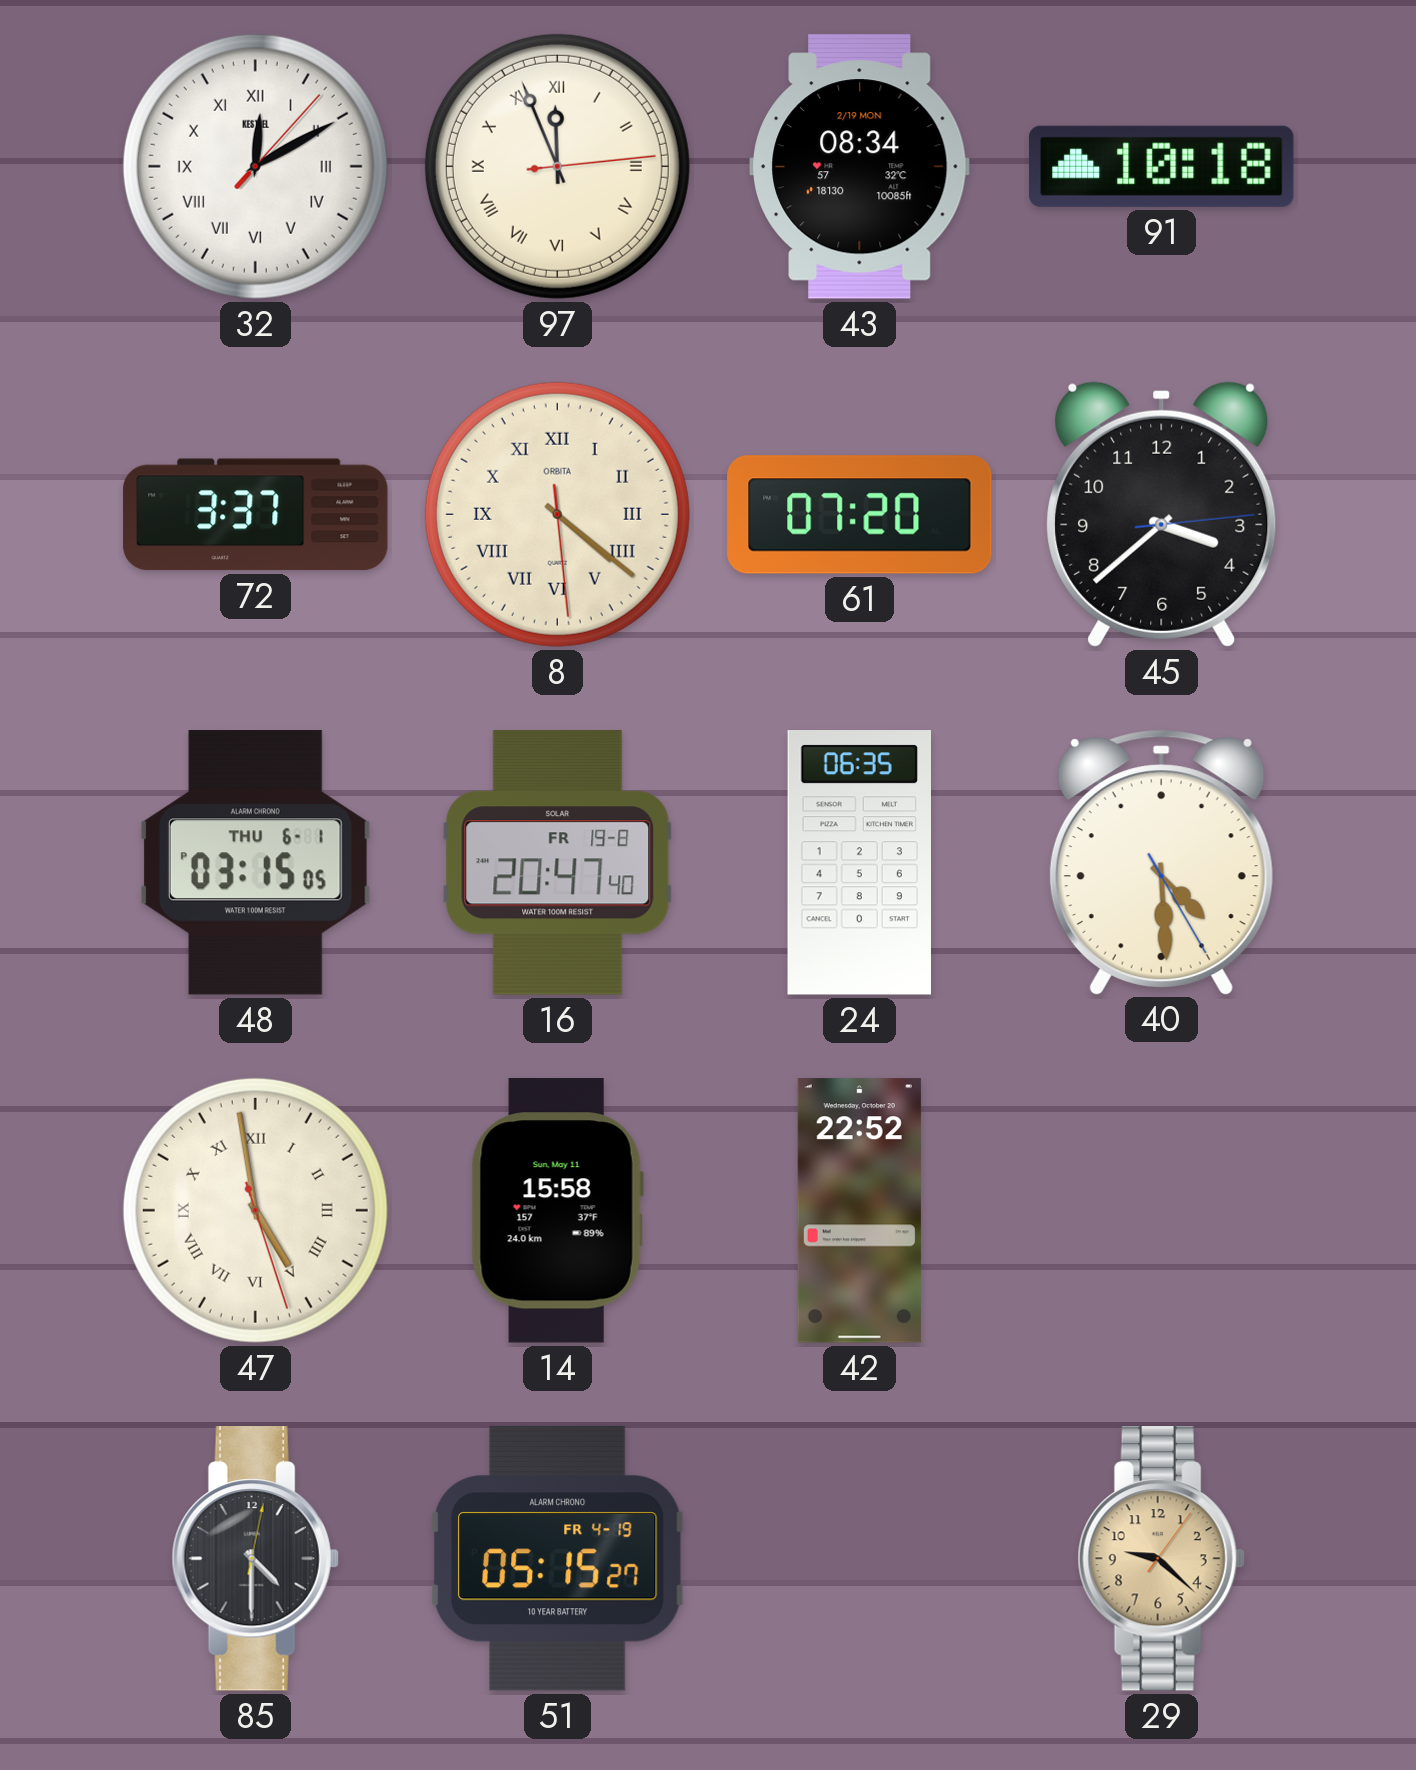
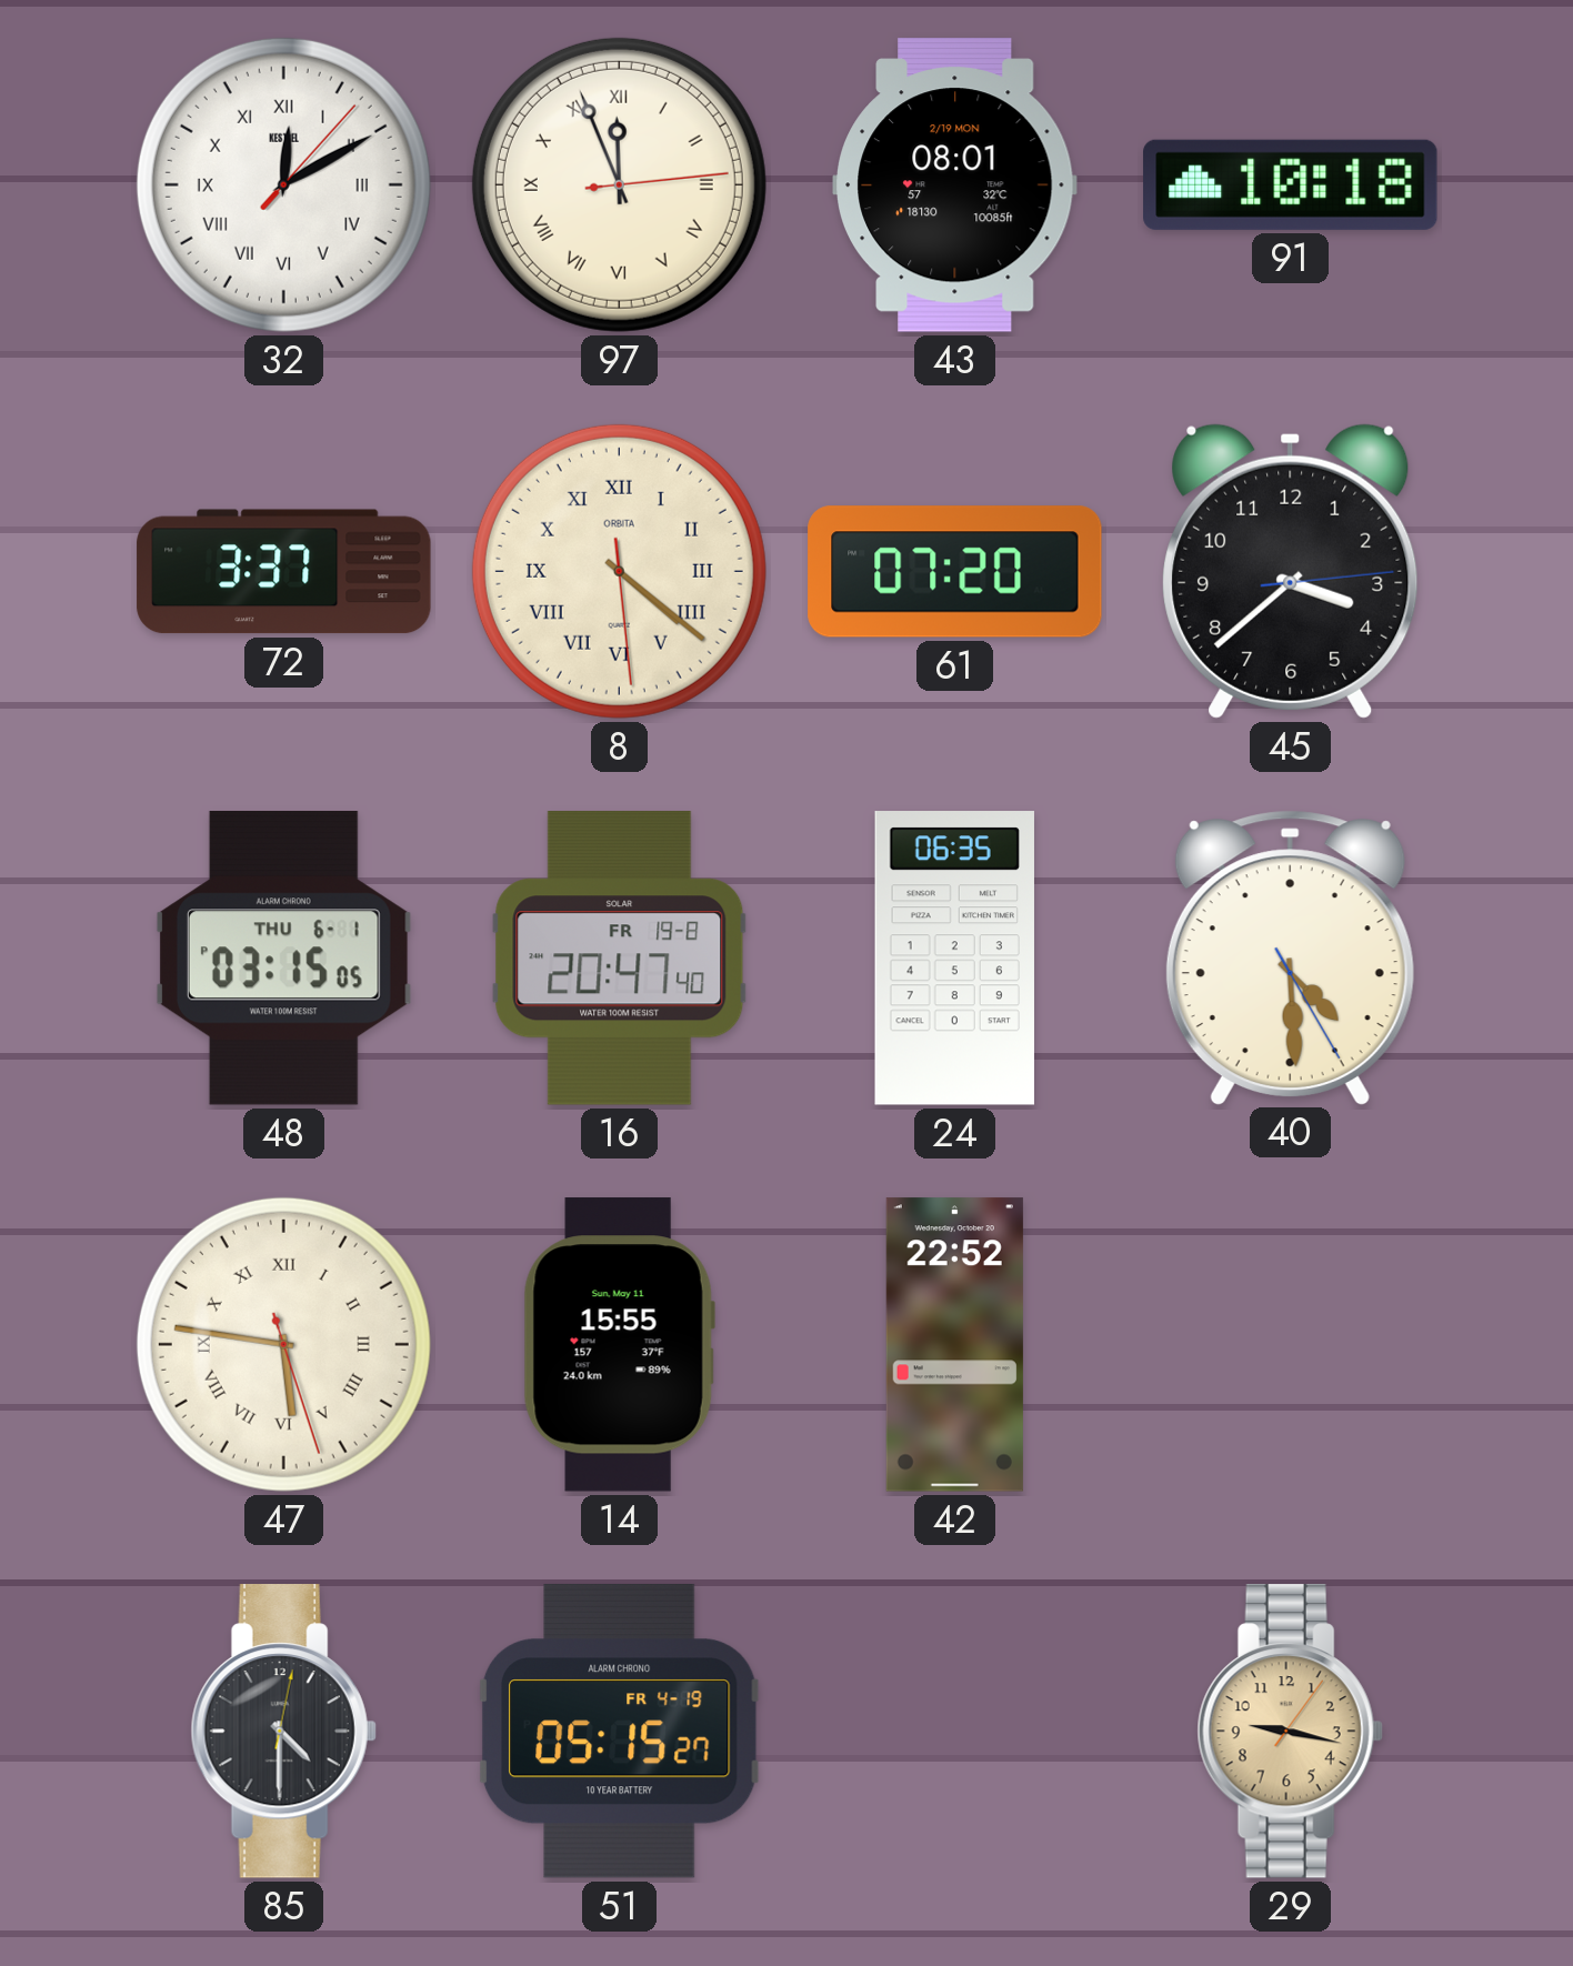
43: 08:34 -> 08:01
47: 4:58 -> 5:46
14: 15:58 -> 15:55
29: 9:22 -> 9:17
